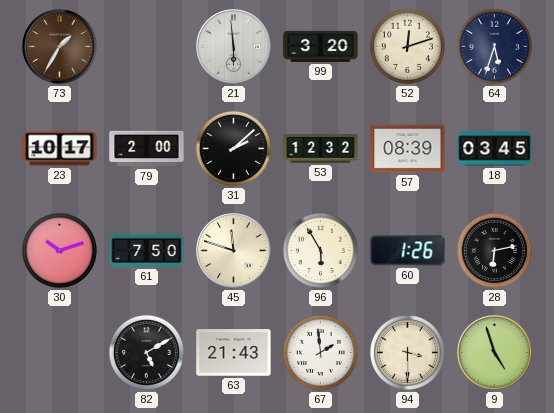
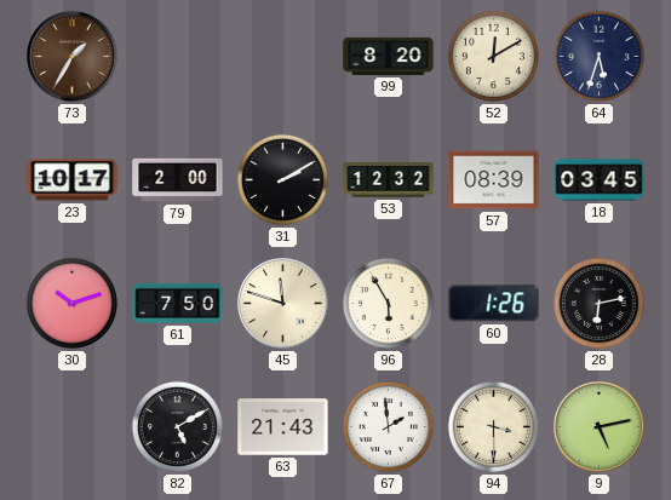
21: 5:59 -> none
99: 3:20 -> 8:20
52: 12:12 -> 12:10
31: 2:08 -> 2:10
9: 4:57 -> 5:13
